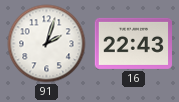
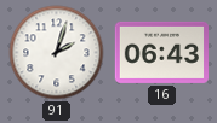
16: 22:43 -> 06:43
